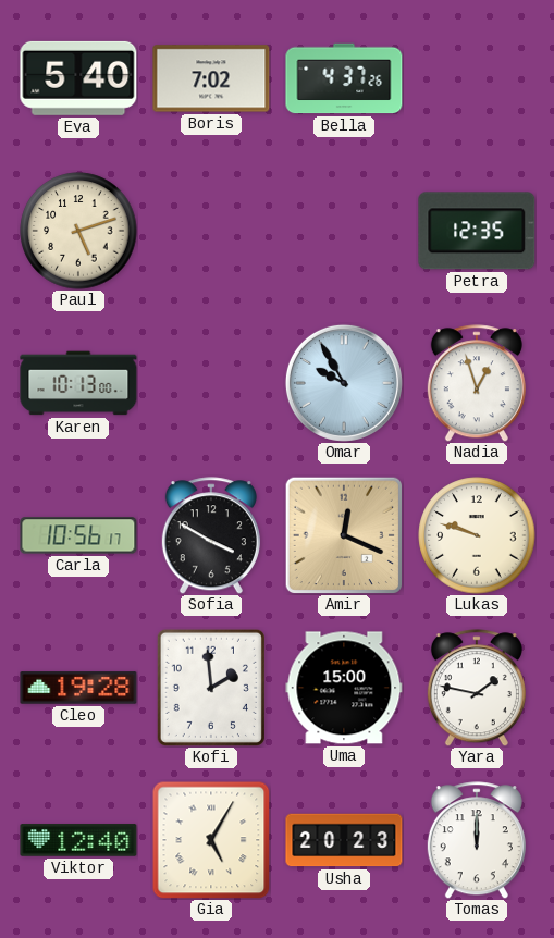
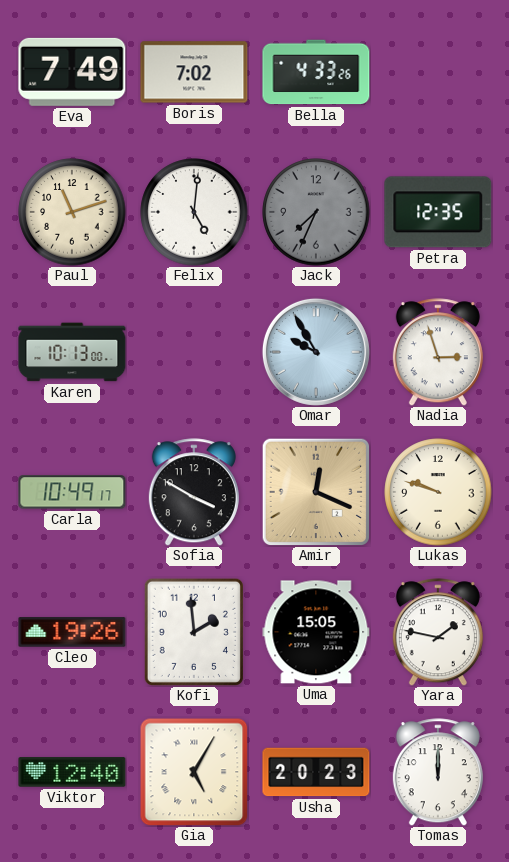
Eva: 5:40 -> 7:49
Bella: 4:37 -> 4:33
Paul: 5:12 -> 11:12
Felix: none -> 5:01
Jack: none -> 7:34
Nadia: 12:57 -> 2:57
Carla: 10:56 -> 10:49
Cleo: 19:28 -> 19:26
Uma: 15:00 -> 15:05
